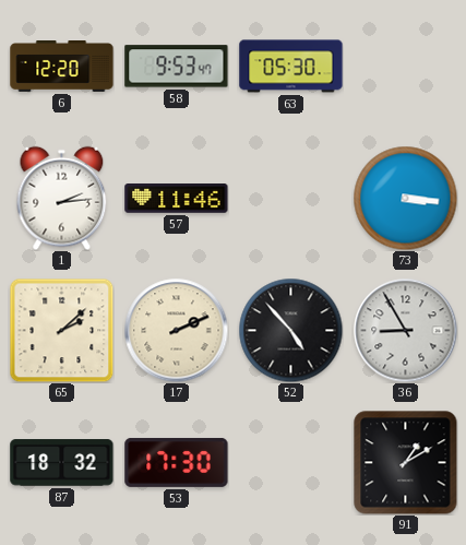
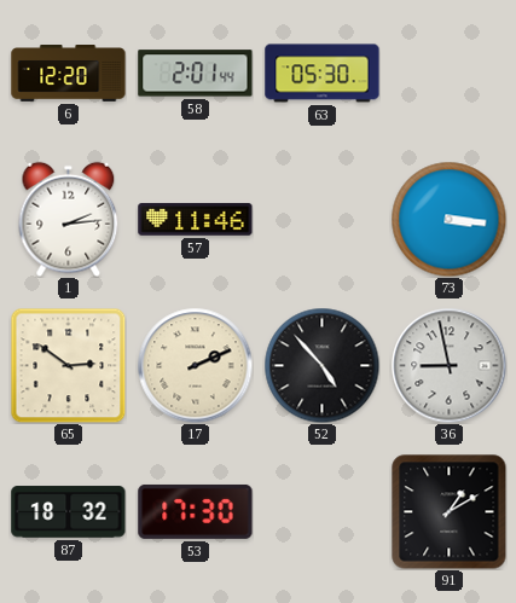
58: 9:53 -> 2:01
65: 2:08 -> 2:51
36: 8:55 -> 8:58
